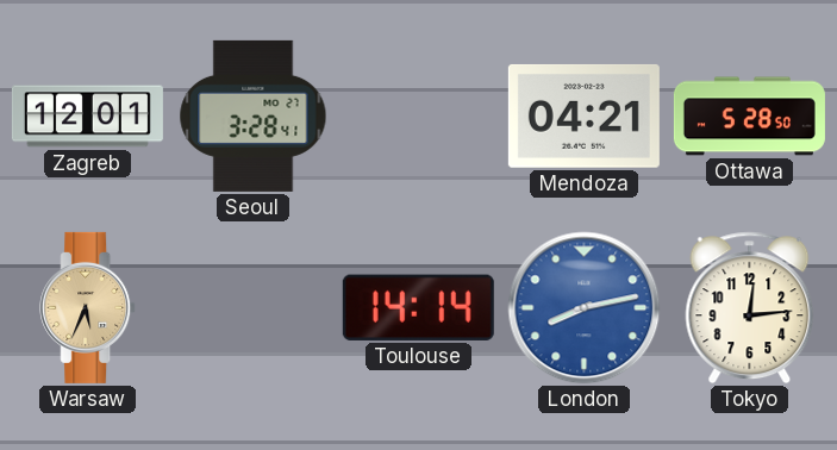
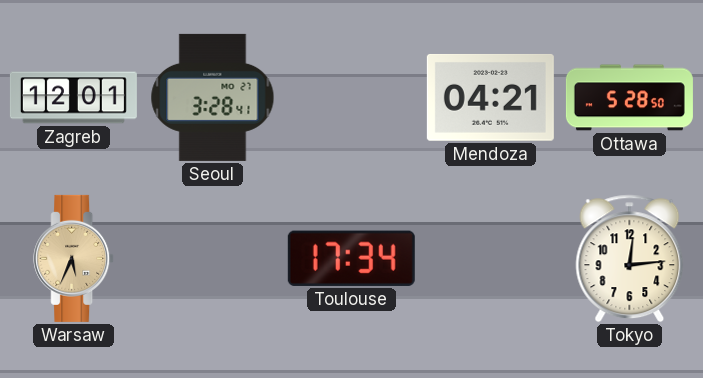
Toulouse: 14:14 -> 17:34
London: 8:13 -> none
